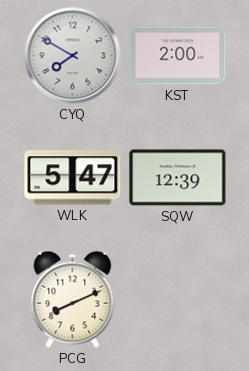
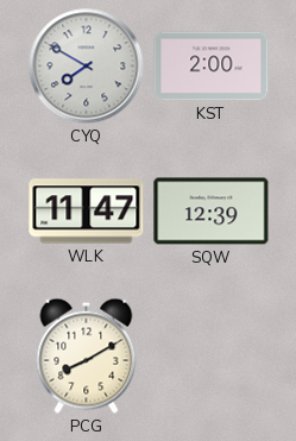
WLK: 5:47 -> 11:47
PCG: 8:11 -> 8:10
